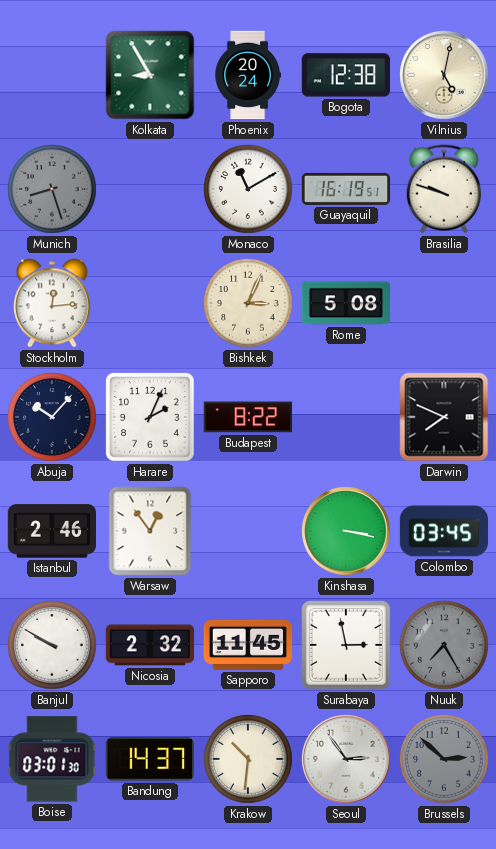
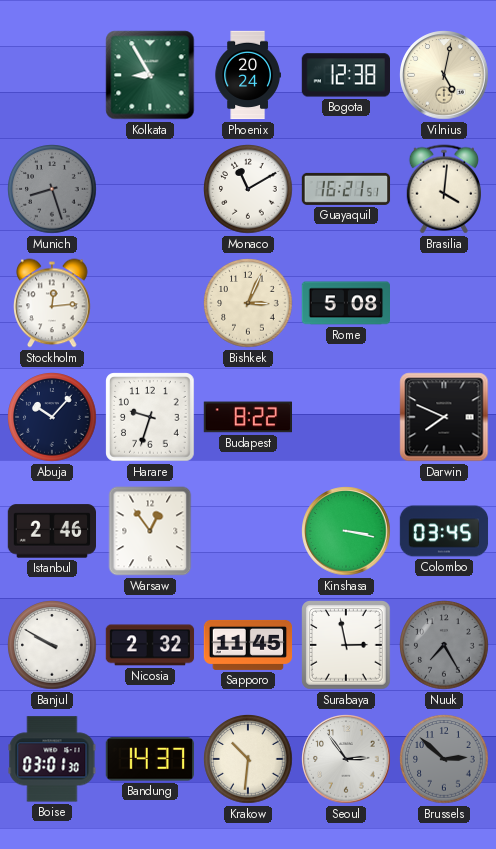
Guayaquil: 16:19 -> 16:21
Brasilia: 9:48 -> 4:01
Harare: 2:04 -> 9:33
